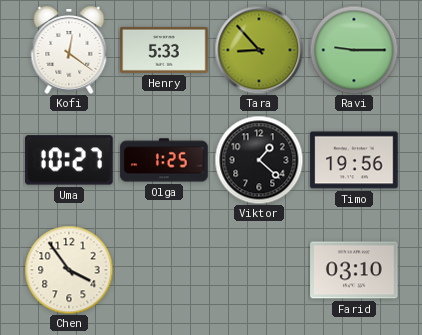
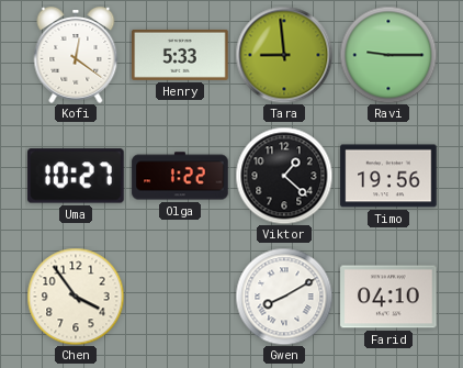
Tara: 8:53 -> 8:59
Olga: 1:25 -> 1:22
Gwen: none -> 8:10
Farid: 03:10 -> 04:10
